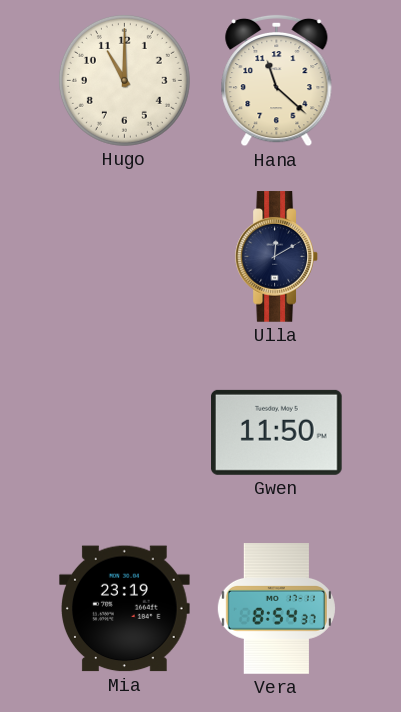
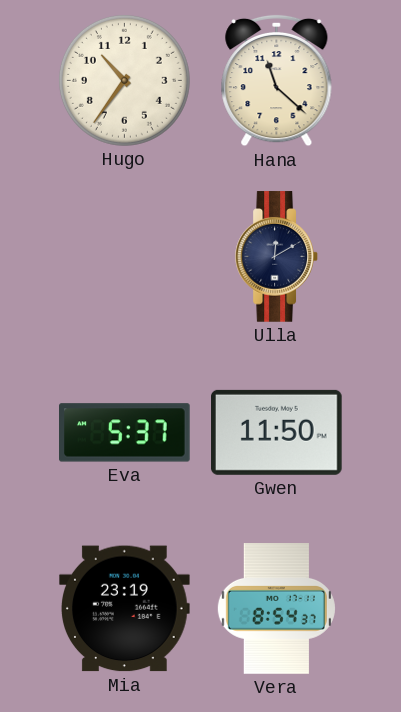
Hugo: 11:00 -> 10:36
Eva: none -> 5:37
